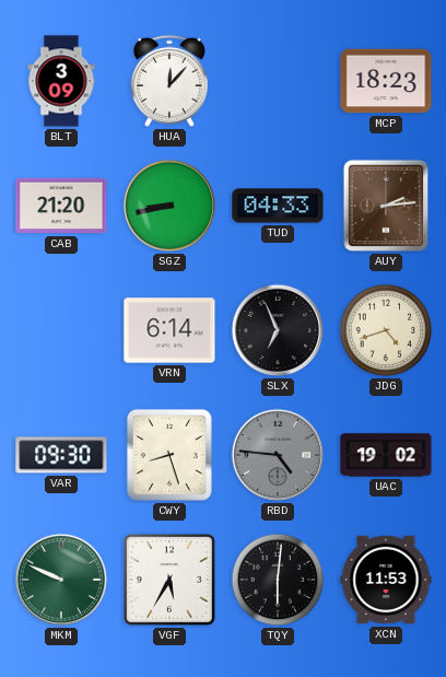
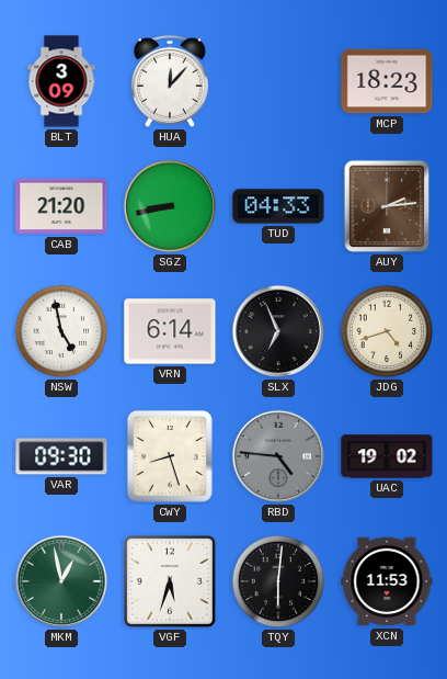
NSW: none -> 4:58
MKM: 9:49 -> 12:58
VGF: 5:35 -> 5:33
